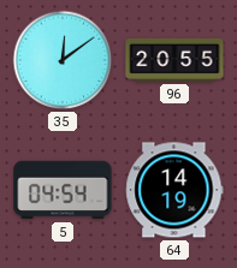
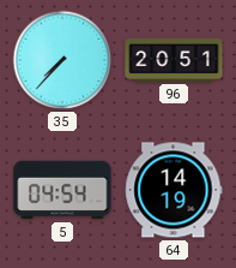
35: 12:09 -> 7:37
96: 20:55 -> 20:51
